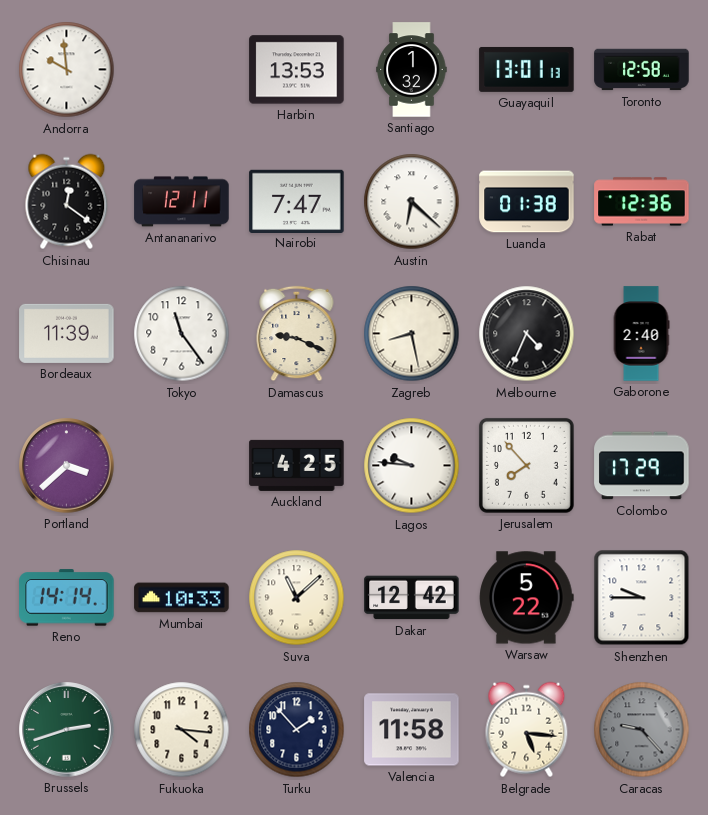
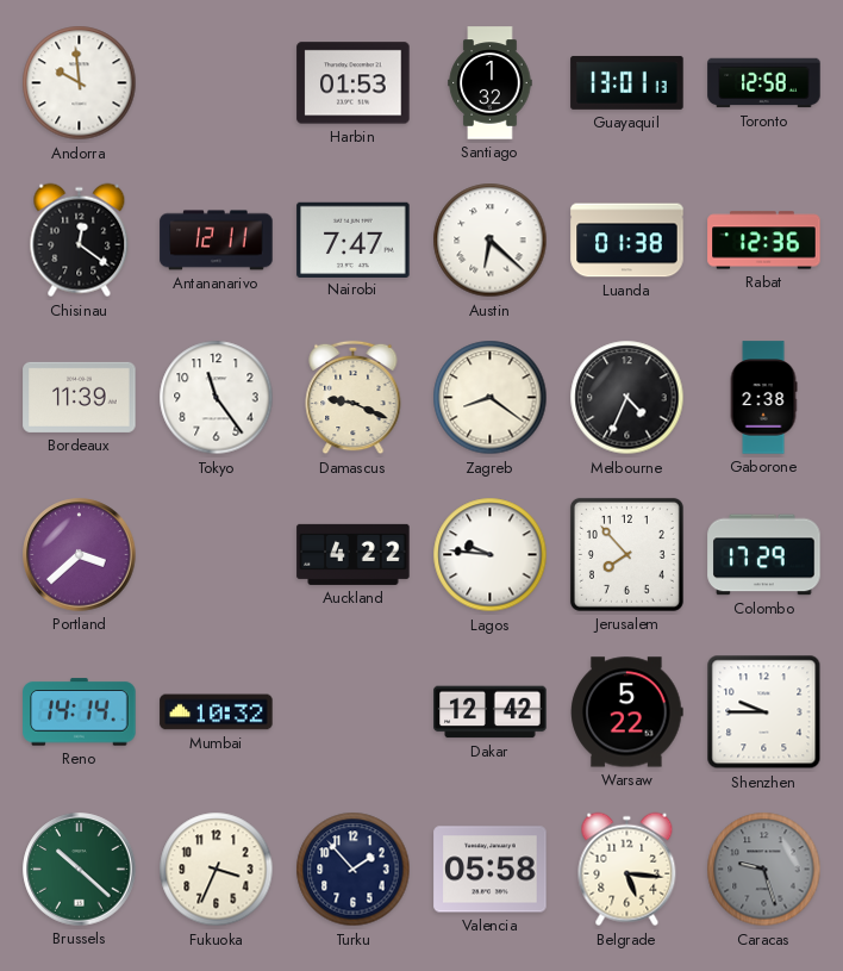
Harbin: 13:53 -> 01:53
Zagreb: 8:28 -> 8:21
Gaborone: 2:40 -> 2:38
Auckland: 4:25 -> 4:22
Mumbai: 10:33 -> 10:32
Suva: 11:08 -> none
Brussels: 2:42 -> 10:22
Fukuoka: 4:16 -> 3:34
Valencia: 11:58 -> 05:58
Caracas: 9:23 -> 9:27
